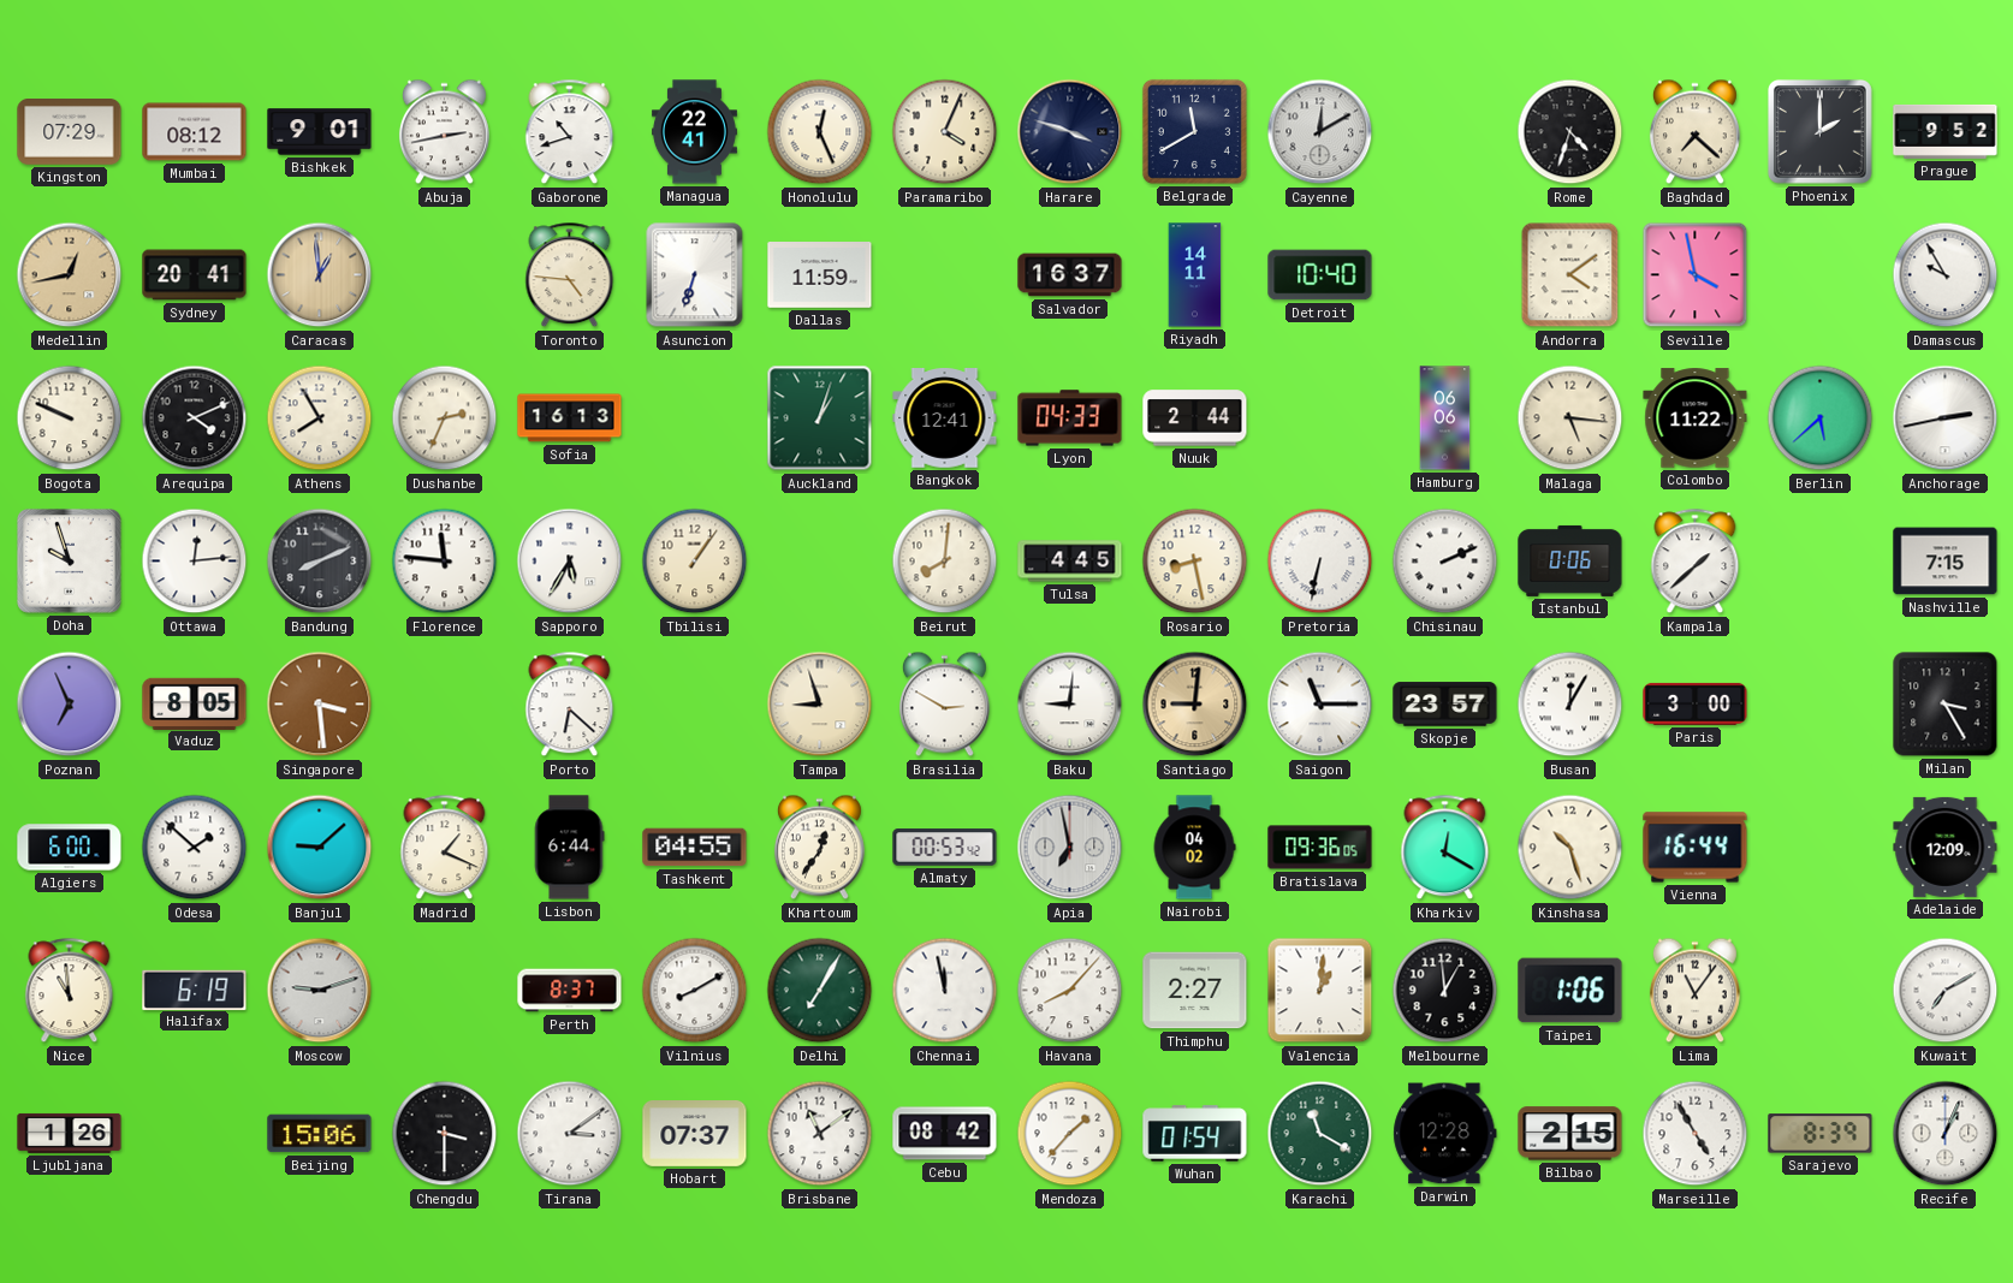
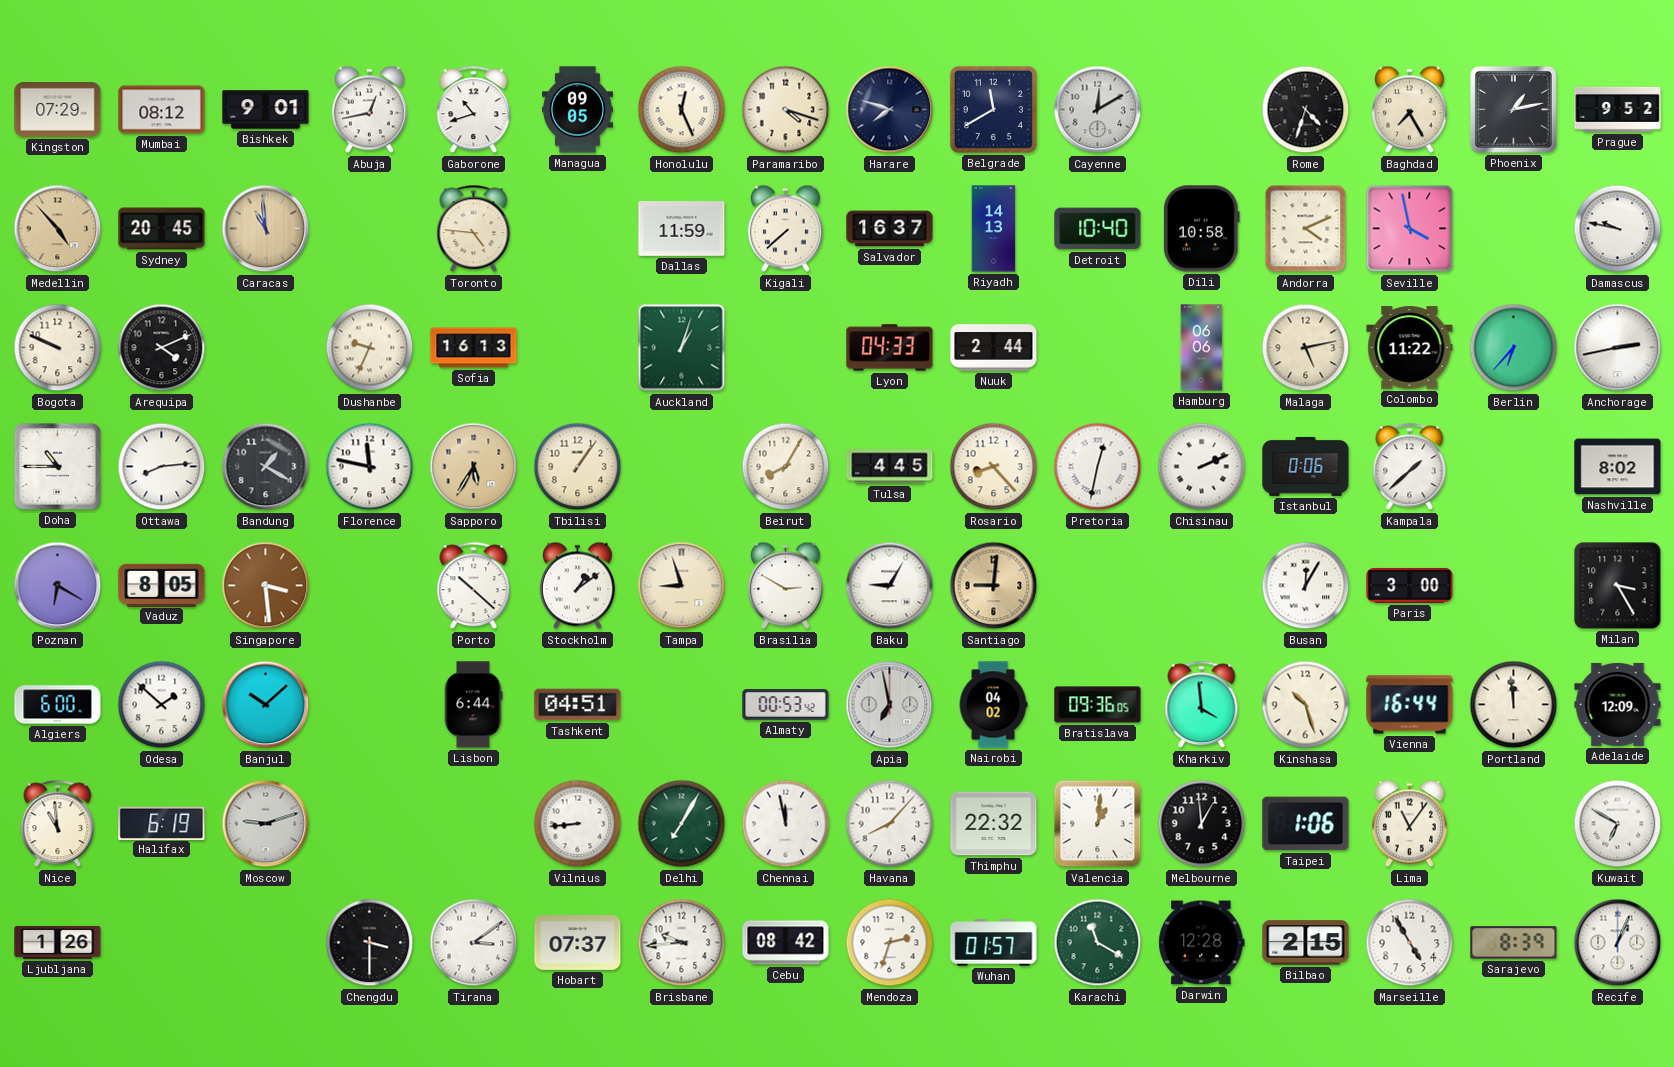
Abuja: 2:43 -> 12:43
Managua: 22:41 -> 09:05
Paramaribo: 4:04 -> 4:18
Harare: 3:48 -> 7:48
Baghdad: 7:22 -> 7:25
Phoenix: 2:00 -> 1:13
Medellin: 12:43 -> 4:53
Sydney: 20:41 -> 20:45
Caracas: 12:59 -> 10:59
Asuncion: 6:33 -> none
Kigali: none -> 7:38
Riyadh: 14:11 -> 14:13
Dili: none -> 10:58
Andorra: 4:09 -> 4:11
Damascus: 9:55 -> 9:47
Athens: 7:55 -> none
Dushanbe: 2:34 -> 9:34
Bangkok: 12:41 -> none
Malaga: 5:16 -> 5:13
Berlin: 5:38 -> 6:37
Doha: 9:57 -> 10:45
Ottawa: 12:14 -> 8:14
Bandung: 8:11 -> 1:20
Florence: 11:46 -> 11:47
Sapporo dial: white -> champagne
Beirut: 8:01 -> 8:05
Rosario: 8:28 -> 8:23
Pretoria: 6:32 -> 12:32
Nashville: 7:15 -> 8:02
Poznan: 6:56 -> 6:20
Porto: 6:22 -> 10:22
Stockholm: none -> 1:09
Baku: 9:01 -> 9:05
Saigon: 11:15 -> none
Skopje: 23:57 -> none
Banjul: 9:08 -> 10:08
Madrid: 1:19 -> none
Tashkent: 04:55 -> 04:51
Khartoum: 12:36 -> none
Kharkiv: 12:20 -> 3:59
Portland: none -> 11:59
Perth: 8:37 -> none
Vilnius: 8:10 -> 8:44
Thimphu: 2:27 -> 22:32
Kuwait: 7:10 -> 6:50
Beijing: 15:06 -> none
Brisbane: 11:09 -> 9:44
Mendoza: 1:37 -> 2:33
Wuhan: 01:54 -> 01:57
